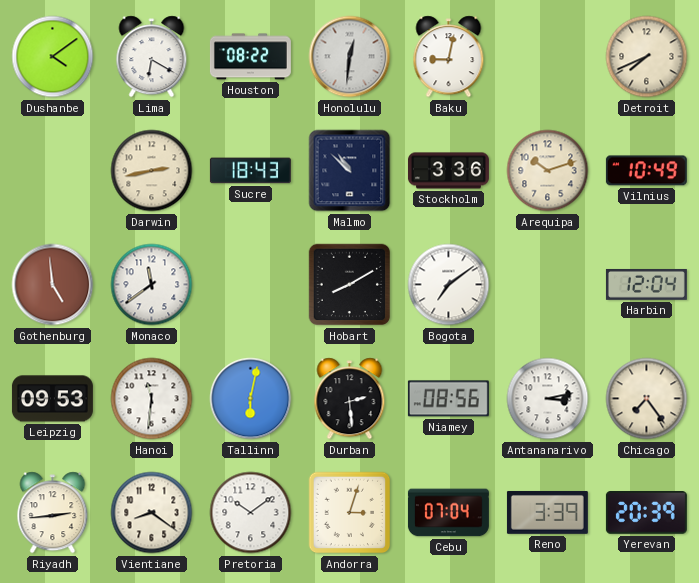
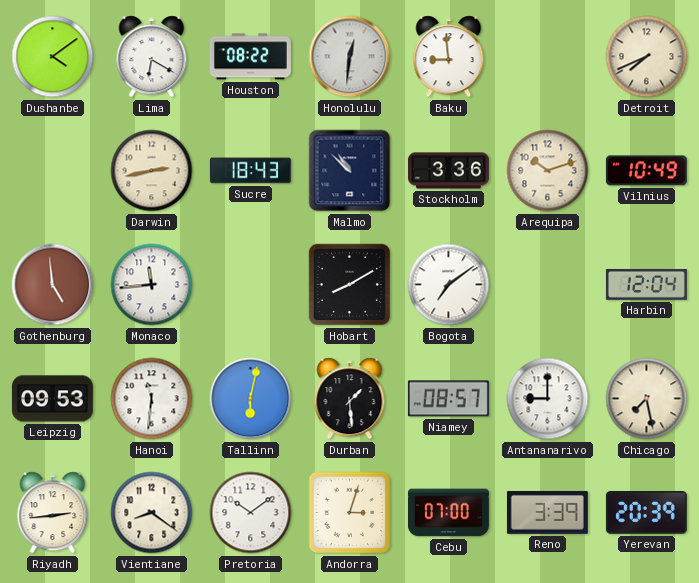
Baku: 9:02 -> 8:59
Monaco: 11:39 -> 11:44
Durban: 2:29 -> 1:29
Niamey: 08:56 -> 08:57
Antananarivo: 3:13 -> 9:00
Chicago: 7:24 -> 7:28
Cebu: 07:04 -> 07:00
